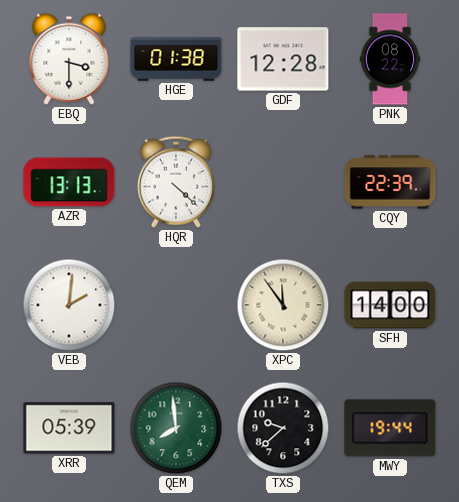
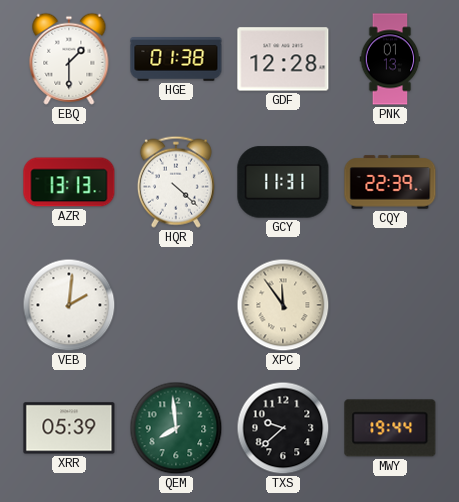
EBQ: 3:30 -> 1:30
PNK: 08:22 -> 01:13
GCY: none -> 11:31
SFH: 14:00 -> none
